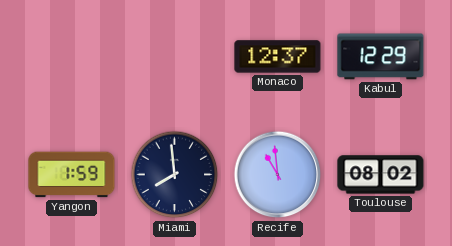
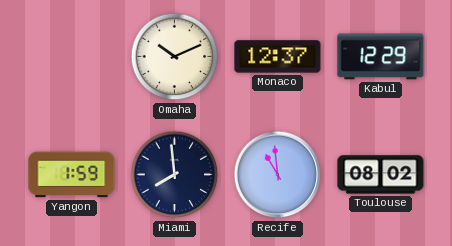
Omaha: none -> 10:11
